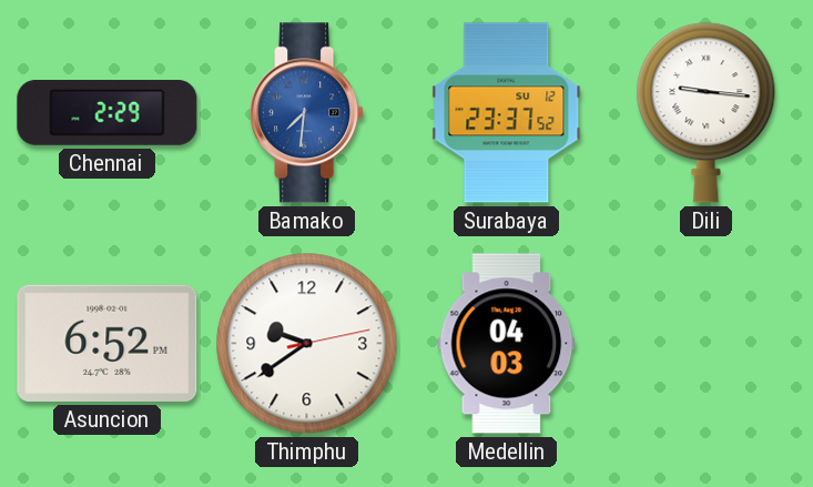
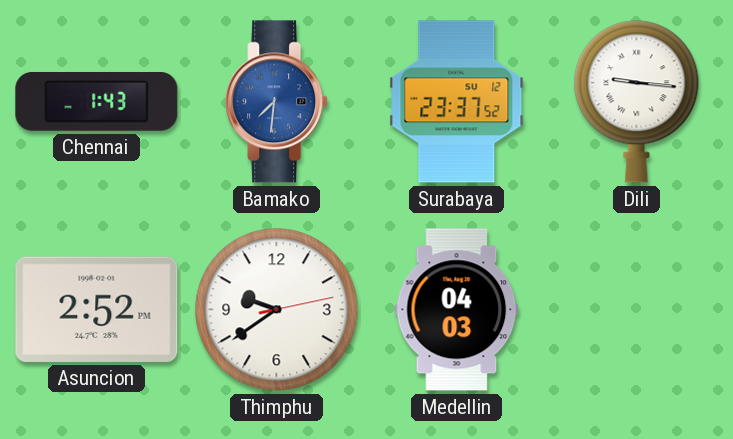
Chennai: 2:29 -> 1:43
Asuncion: 6:52 -> 2:52
